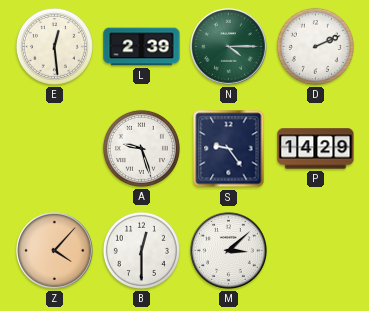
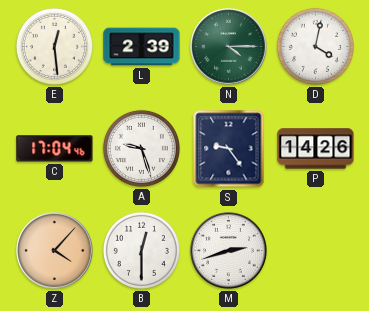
D: 2:11 -> 4:02
C: none -> 17:04
P: 14:29 -> 14:26
M: 3:08 -> 2:42
